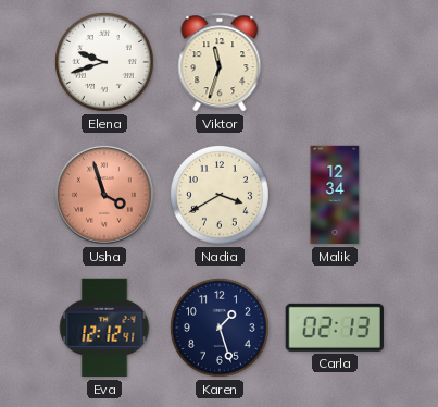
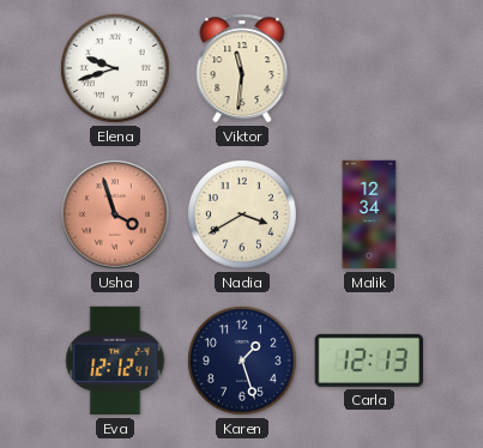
Viktor: 11:33 -> 11:31
Carla: 02:13 -> 12:13
